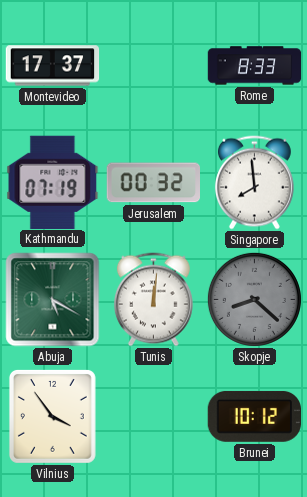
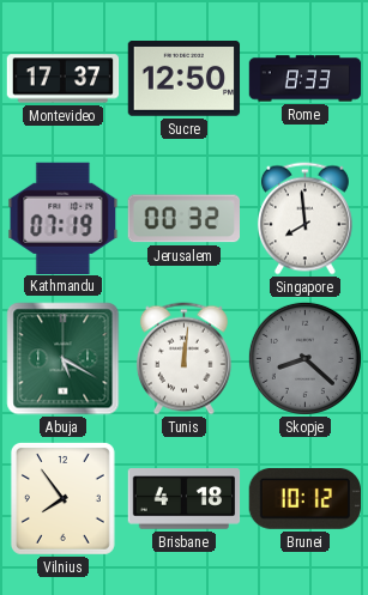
Sucre: none -> 12:50
Vilnius: 3:54 -> 7:54
Brisbane: none -> 4:18
